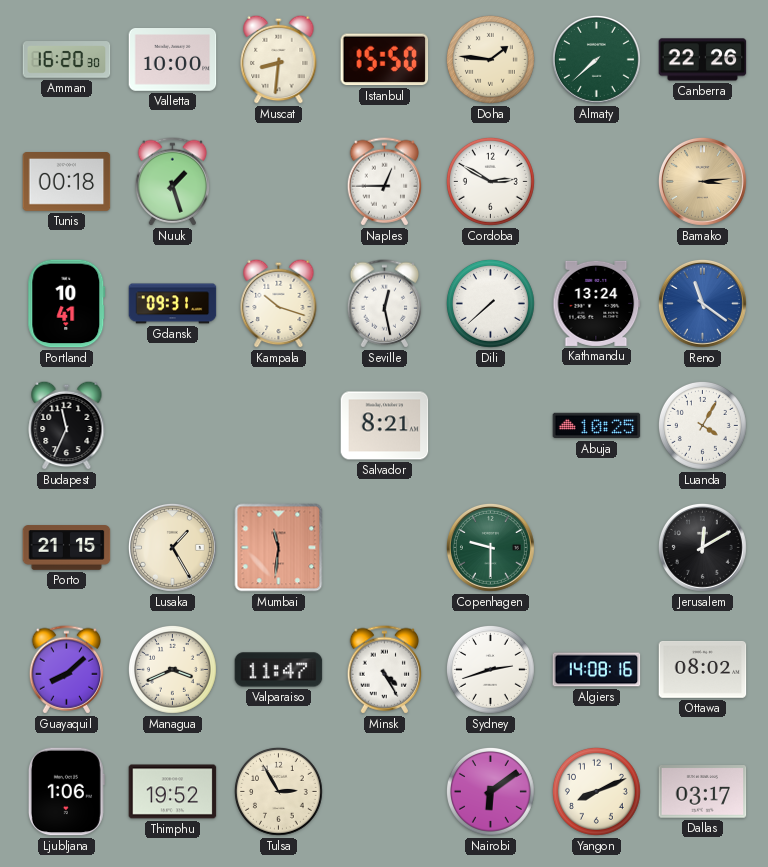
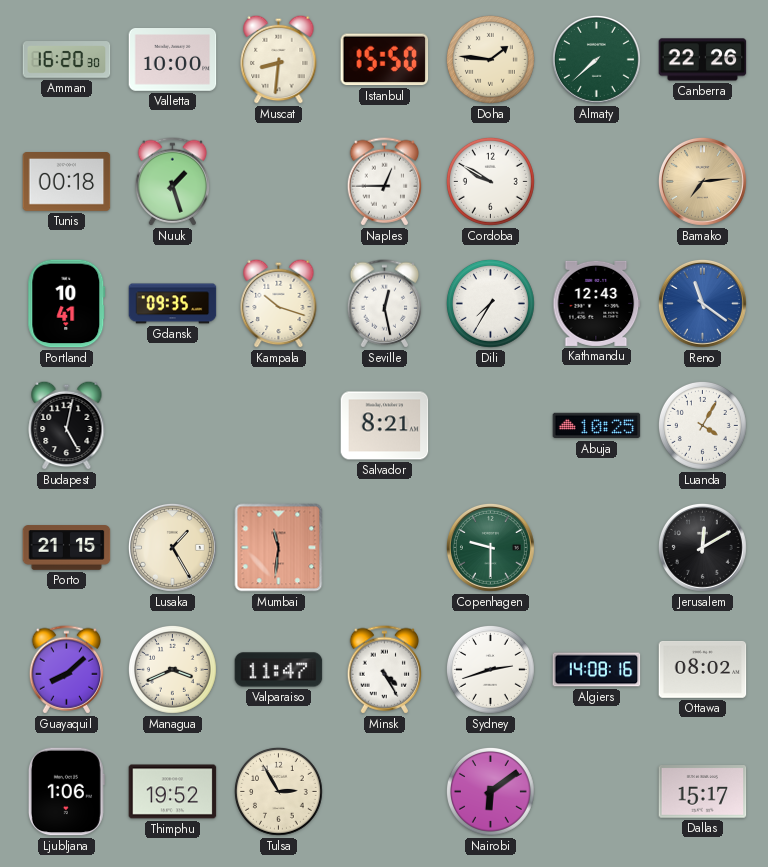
Cordoba: 2:50 -> 9:50
Bamako: 3:14 -> 7:14
Gdansk: 09:31 -> 09:35
Dili: 7:38 -> 7:35
Kathmandu: 13:24 -> 12:43
Budapest: 11:34 -> 5:02
Yangon: 8:11 -> none
Dallas: 03:17 -> 15:17
